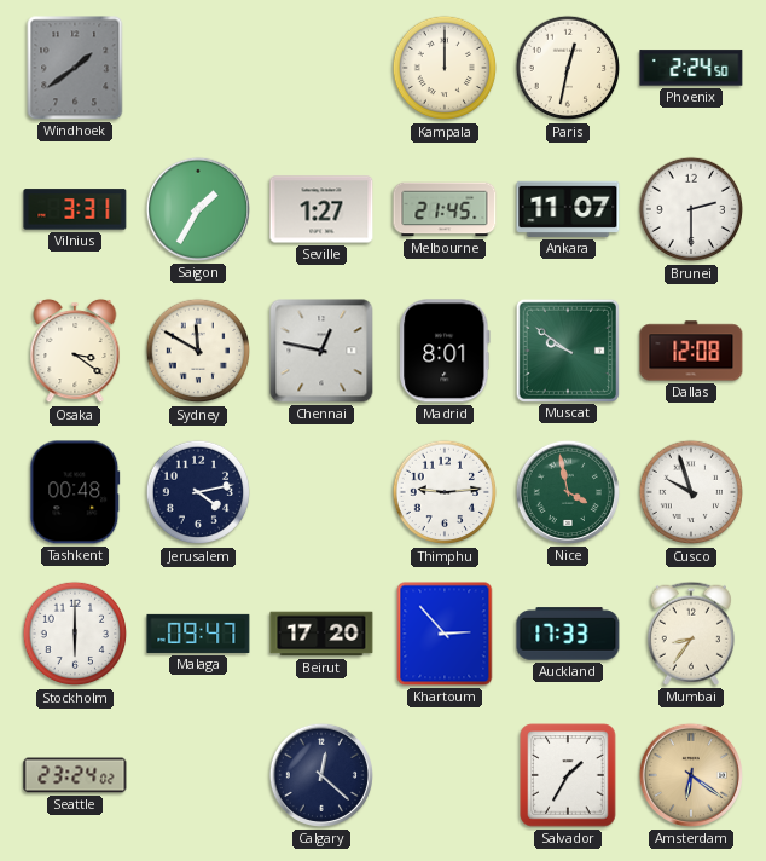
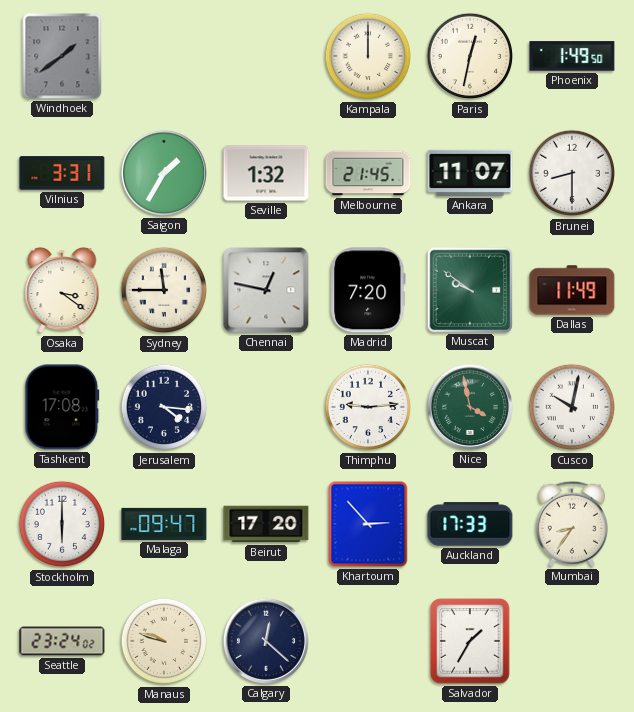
Phoenix: 2:24 -> 1:49
Seville: 1:27 -> 1:32
Brunei: 2:30 -> 8:30
Sydney: 11:50 -> 11:45
Madrid: 8:01 -> 7:20
Dallas: 12:08 -> 11:49
Tashkent: 00:48 -> 17:08
Jerusalem: 4:13 -> 4:16
Cusco: 9:57 -> 10:02
Manaus: none -> 9:48
Amsterdam: 6:21 -> none
